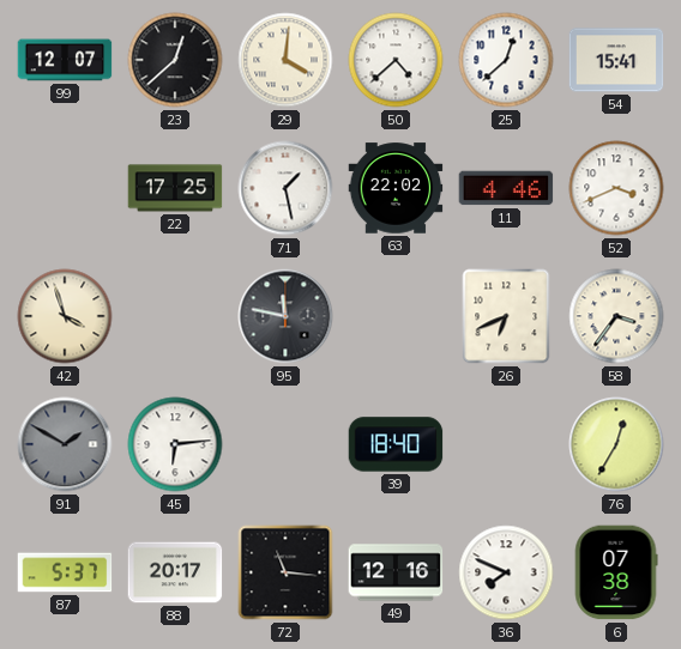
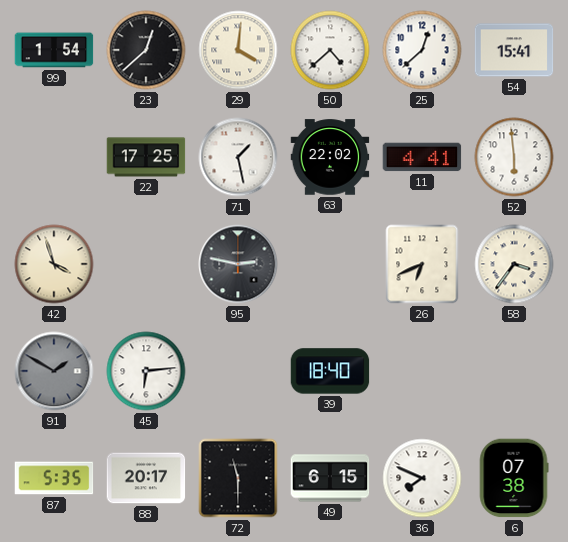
99: 12:07 -> 1:54
11: 4:46 -> 4:41
52: 3:41 -> 5:59
95: 11:47 -> 2:47
76: 12:35 -> none
87: 5:37 -> 5:35
72: 11:16 -> 11:30
49: 12:16 -> 6:15
